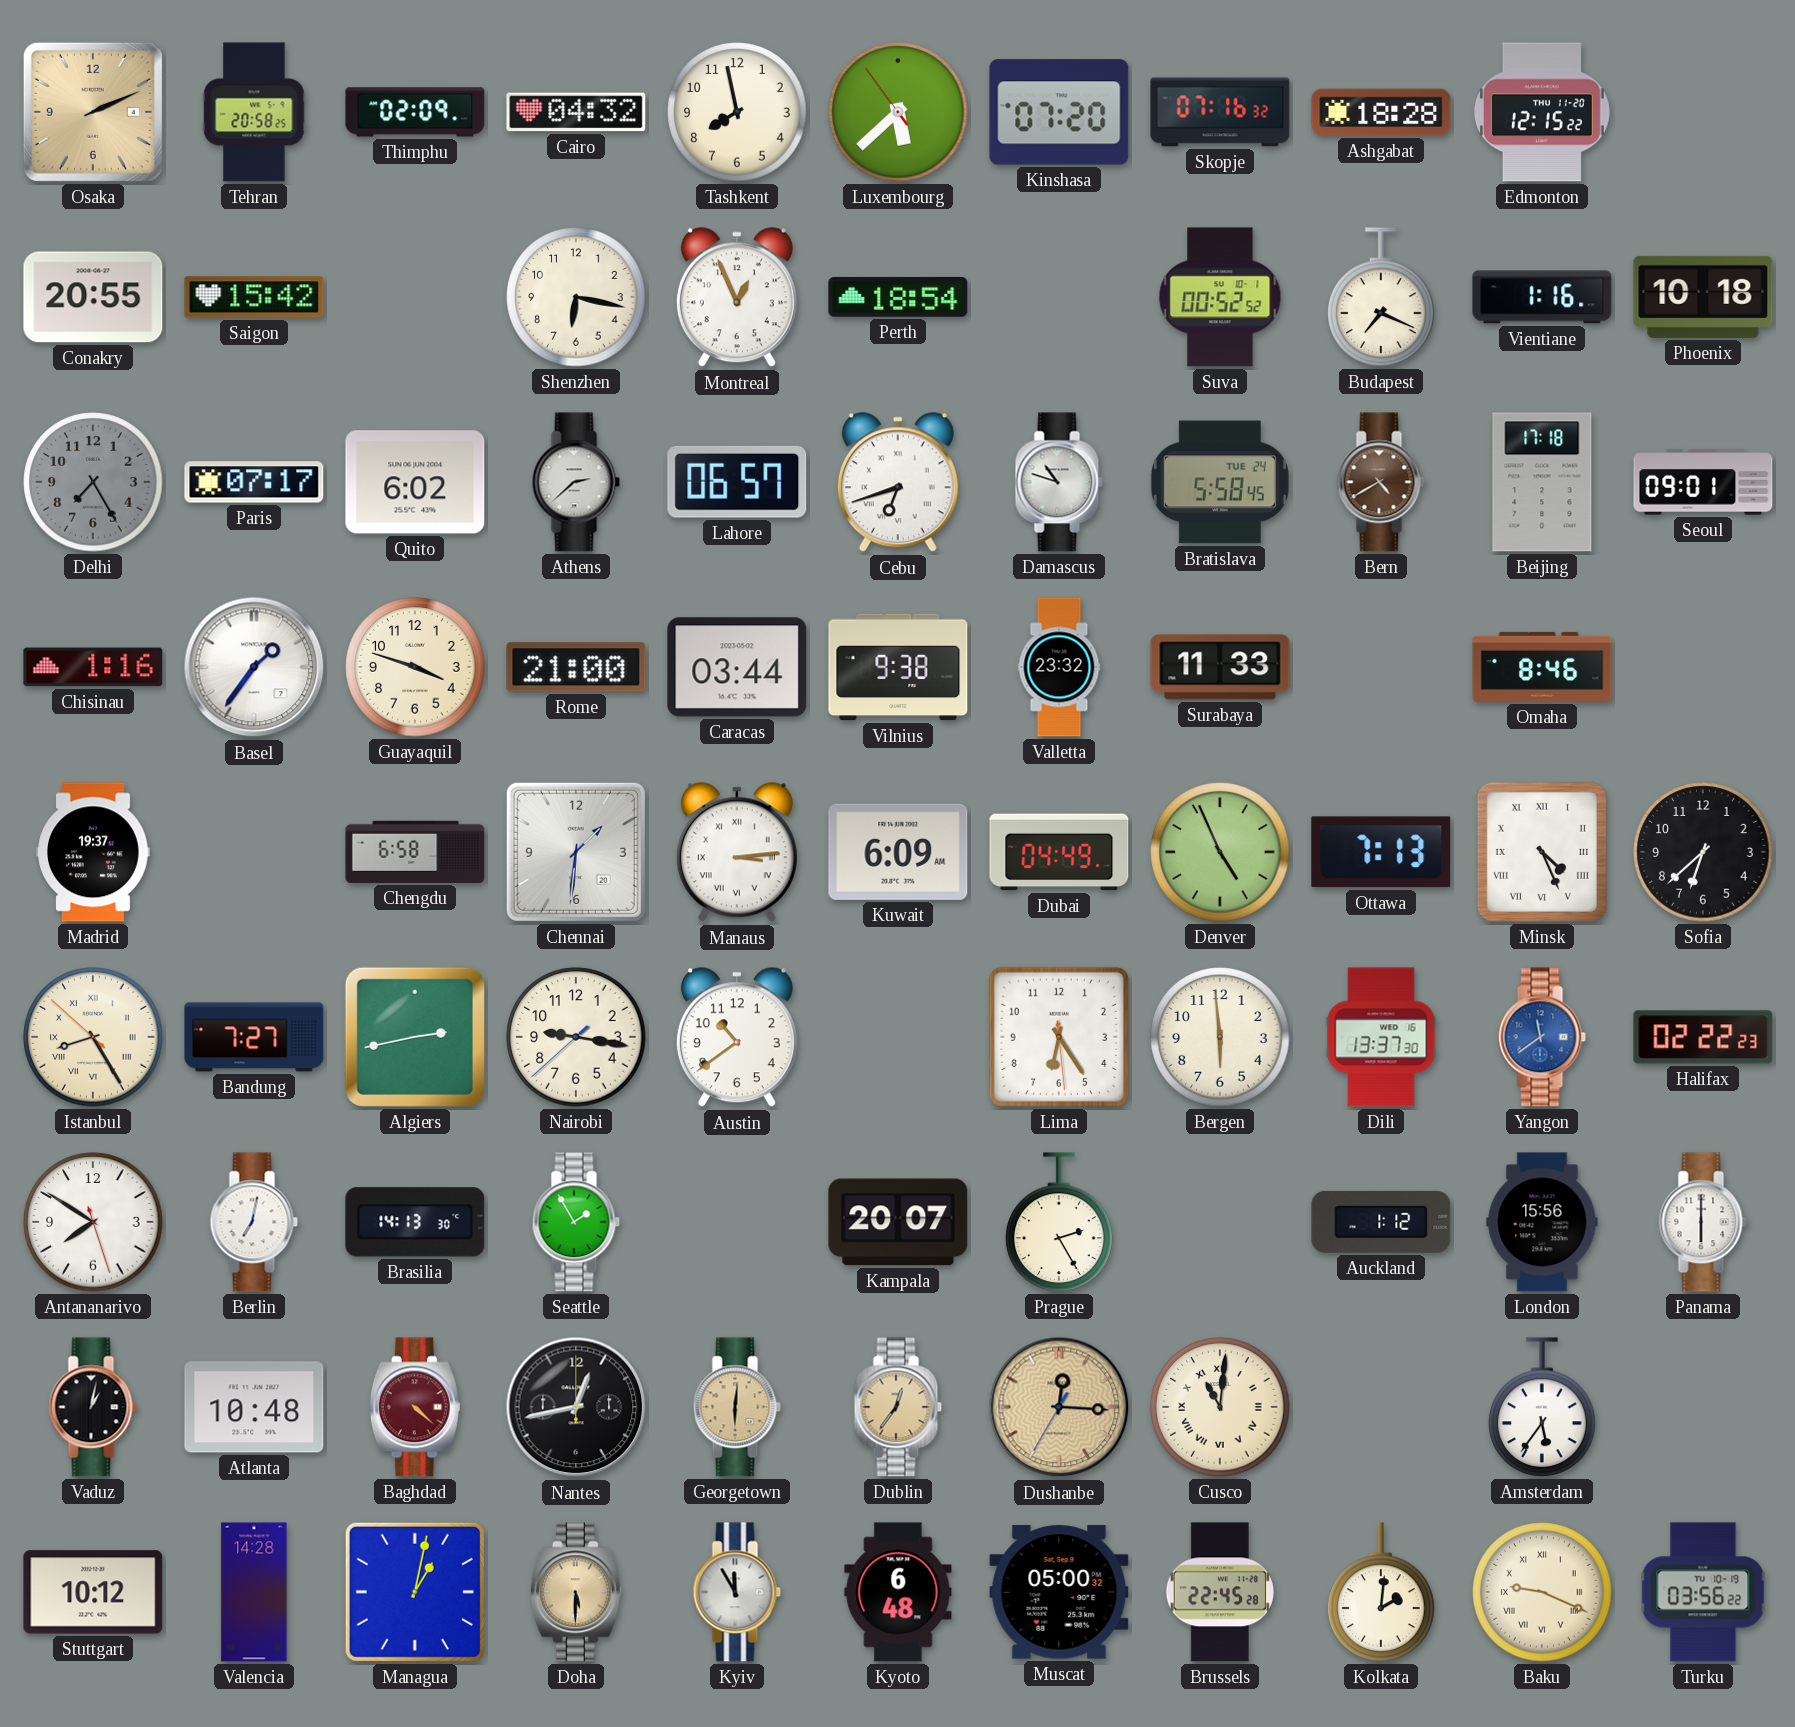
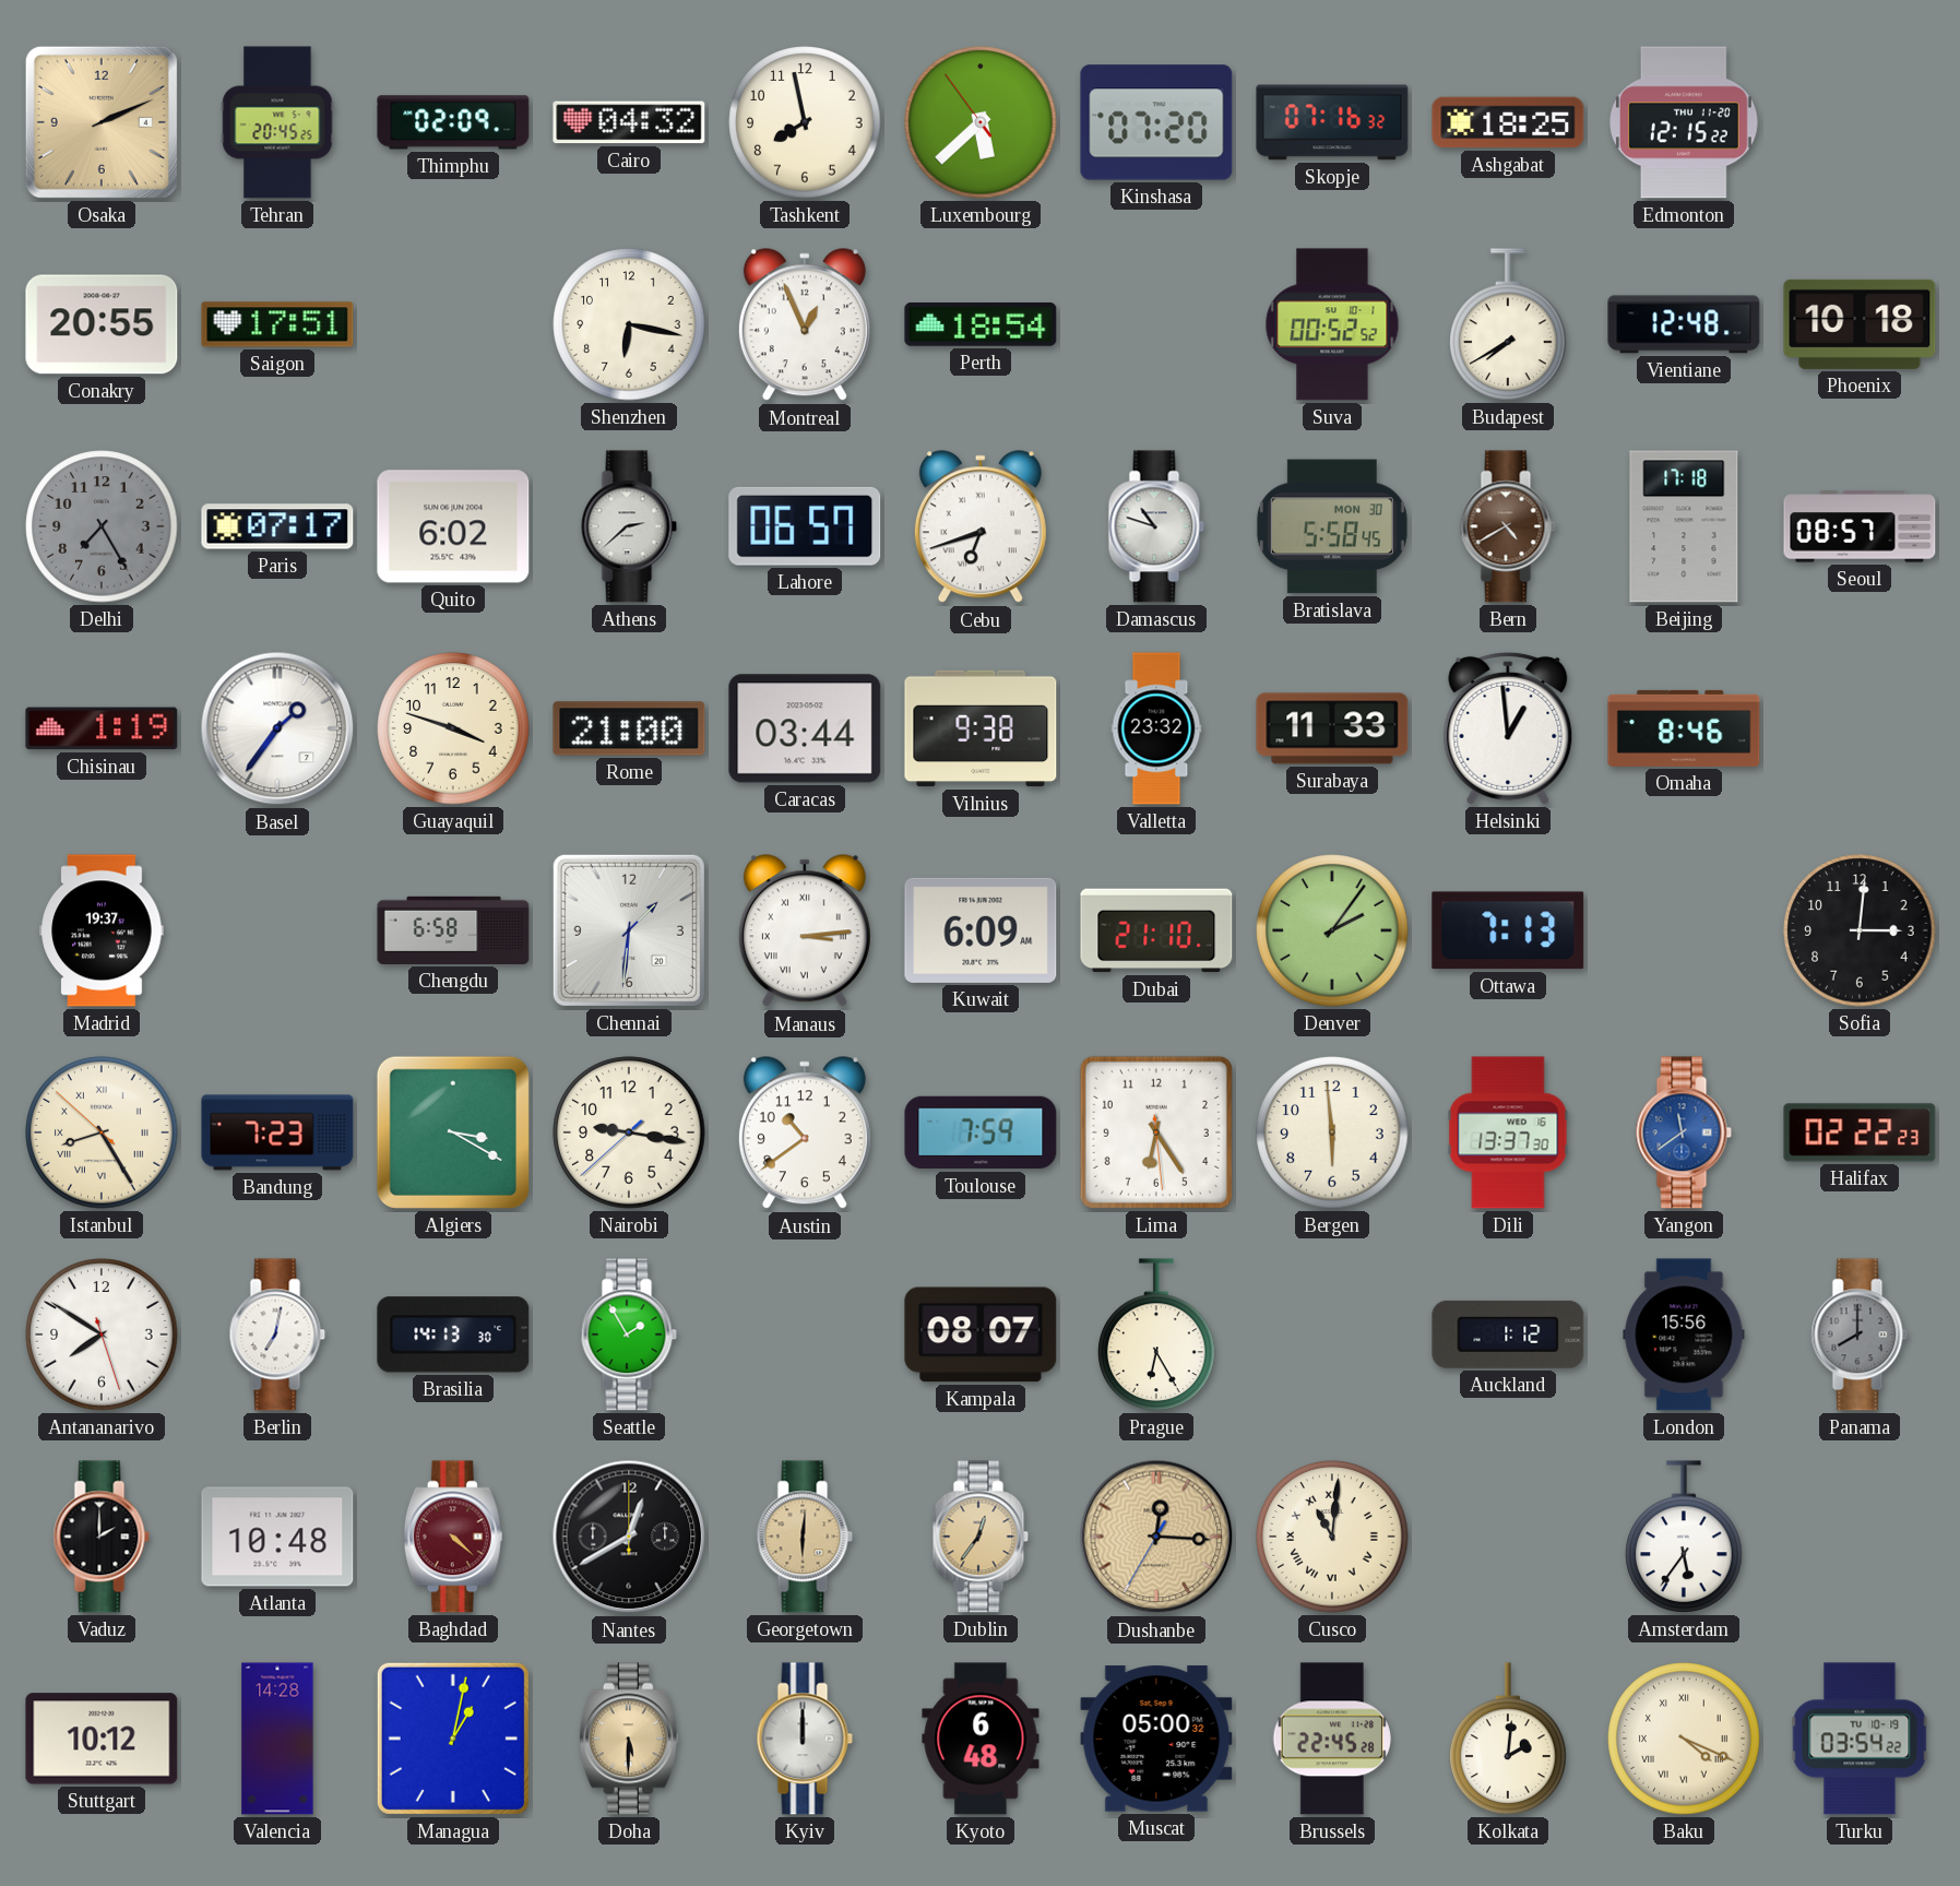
Tehran: 20:58 -> 20:45
Ashgabat: 18:28 -> 18:25
Saigon: 15:42 -> 17:51
Budapest: 7:19 -> 7:40
Vientiane: 1:16 -> 12:48
Bratislava date: TUE 24 -> MON 30
Seoul: 09:01 -> 08:57
Chisinau: 1:16 -> 1:19
Helsinki: none -> 12:59
Dubai: 04:49 -> 21:10
Denver: 4:56 -> 2:06
Minsk: 4:26 -> none
Sofia: 6:38 -> 3:01
Bandung: 7:27 -> 7:23
Algiers: 2:43 -> 3:20
Toulouse: none -> 7:59
Kampala: 20:07 -> 08:07
Prague: 2:25 -> 6:25
Panama: 6:00 -> 8:00
Panama dial: white -> grey
Vaduz: 1:02 -> 2:00
Nantes: 12:43 -> 12:40
Kyiv: 11:55 -> 12:00
Baku: 9:19 -> 4:19
Turku: 03:56 -> 03:54
